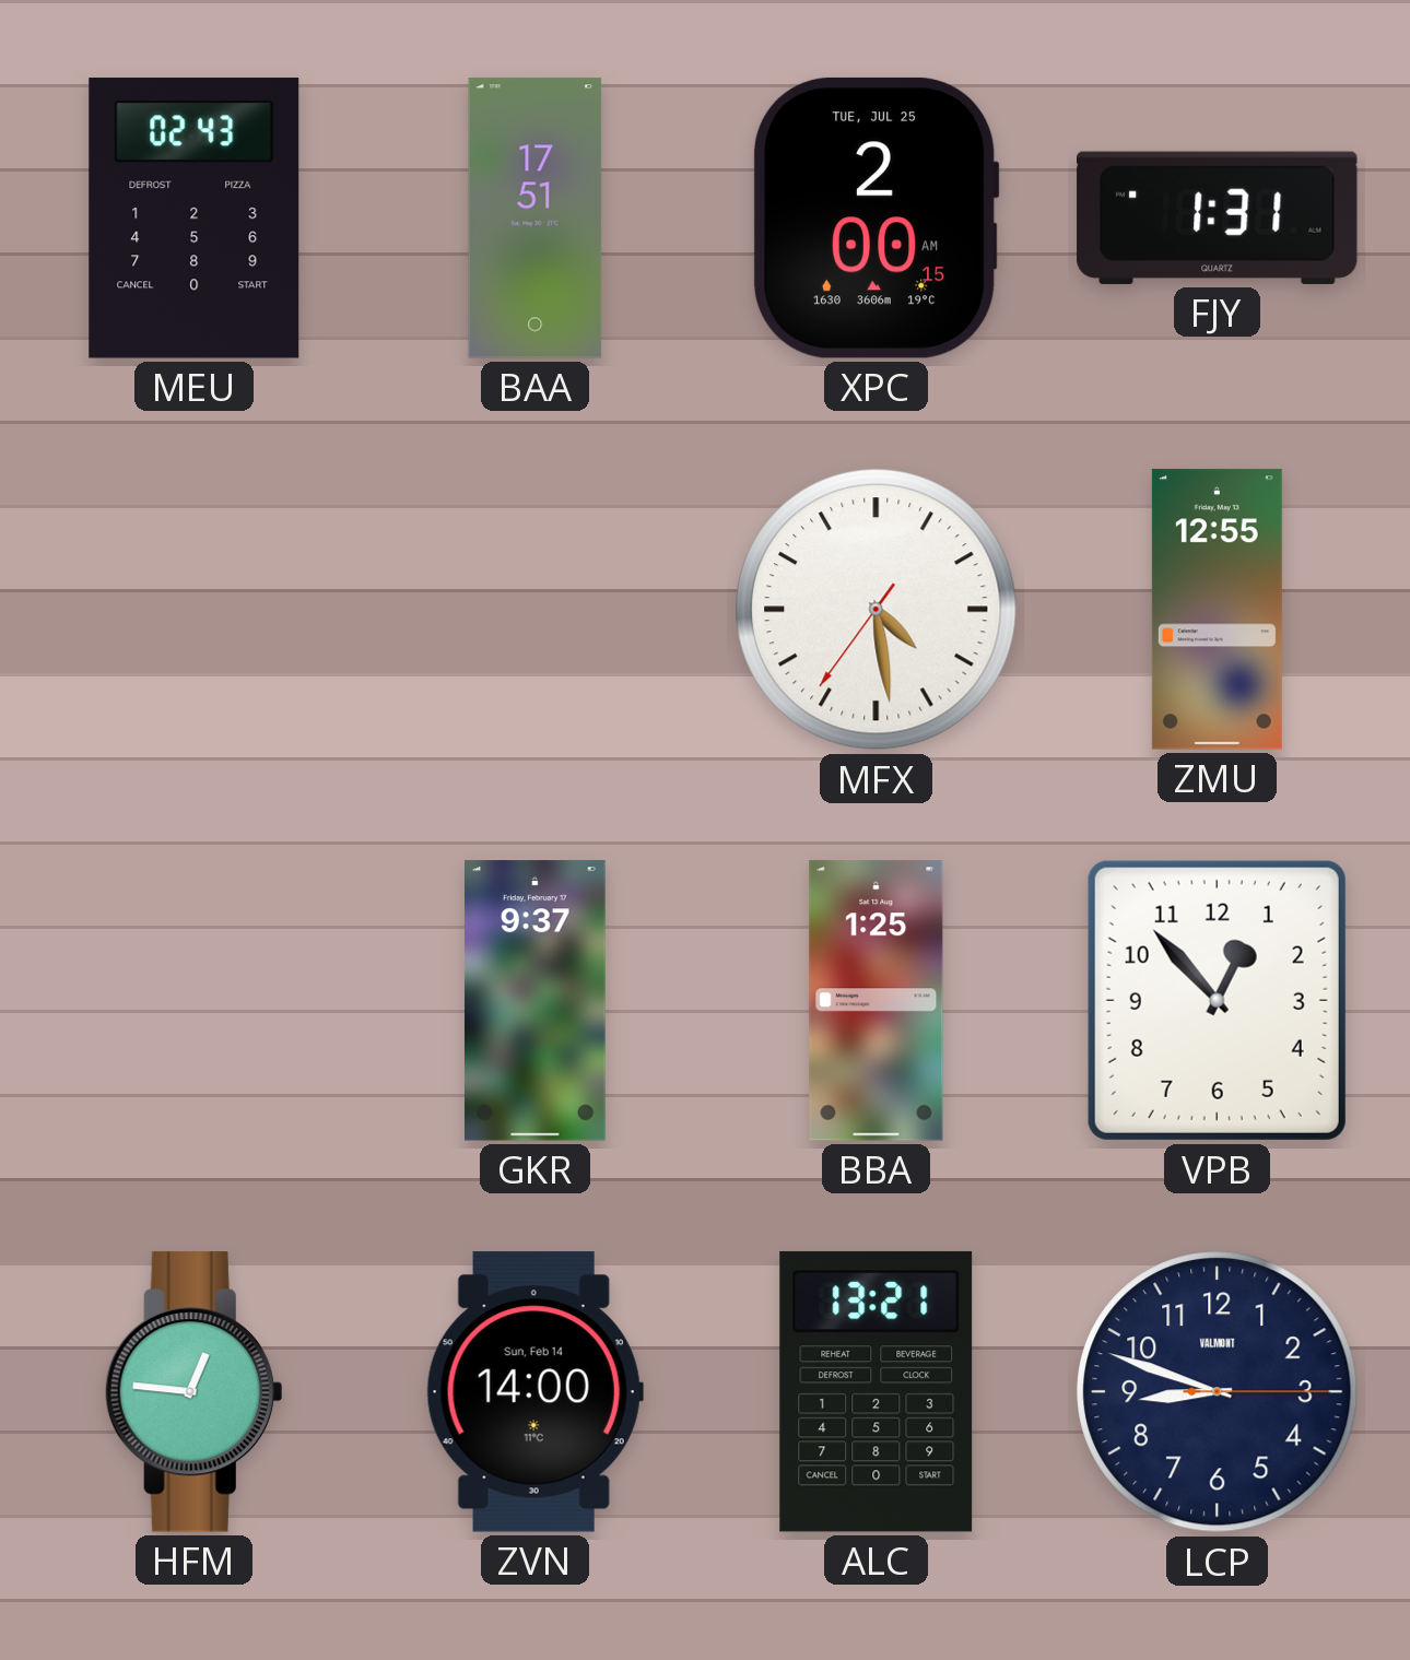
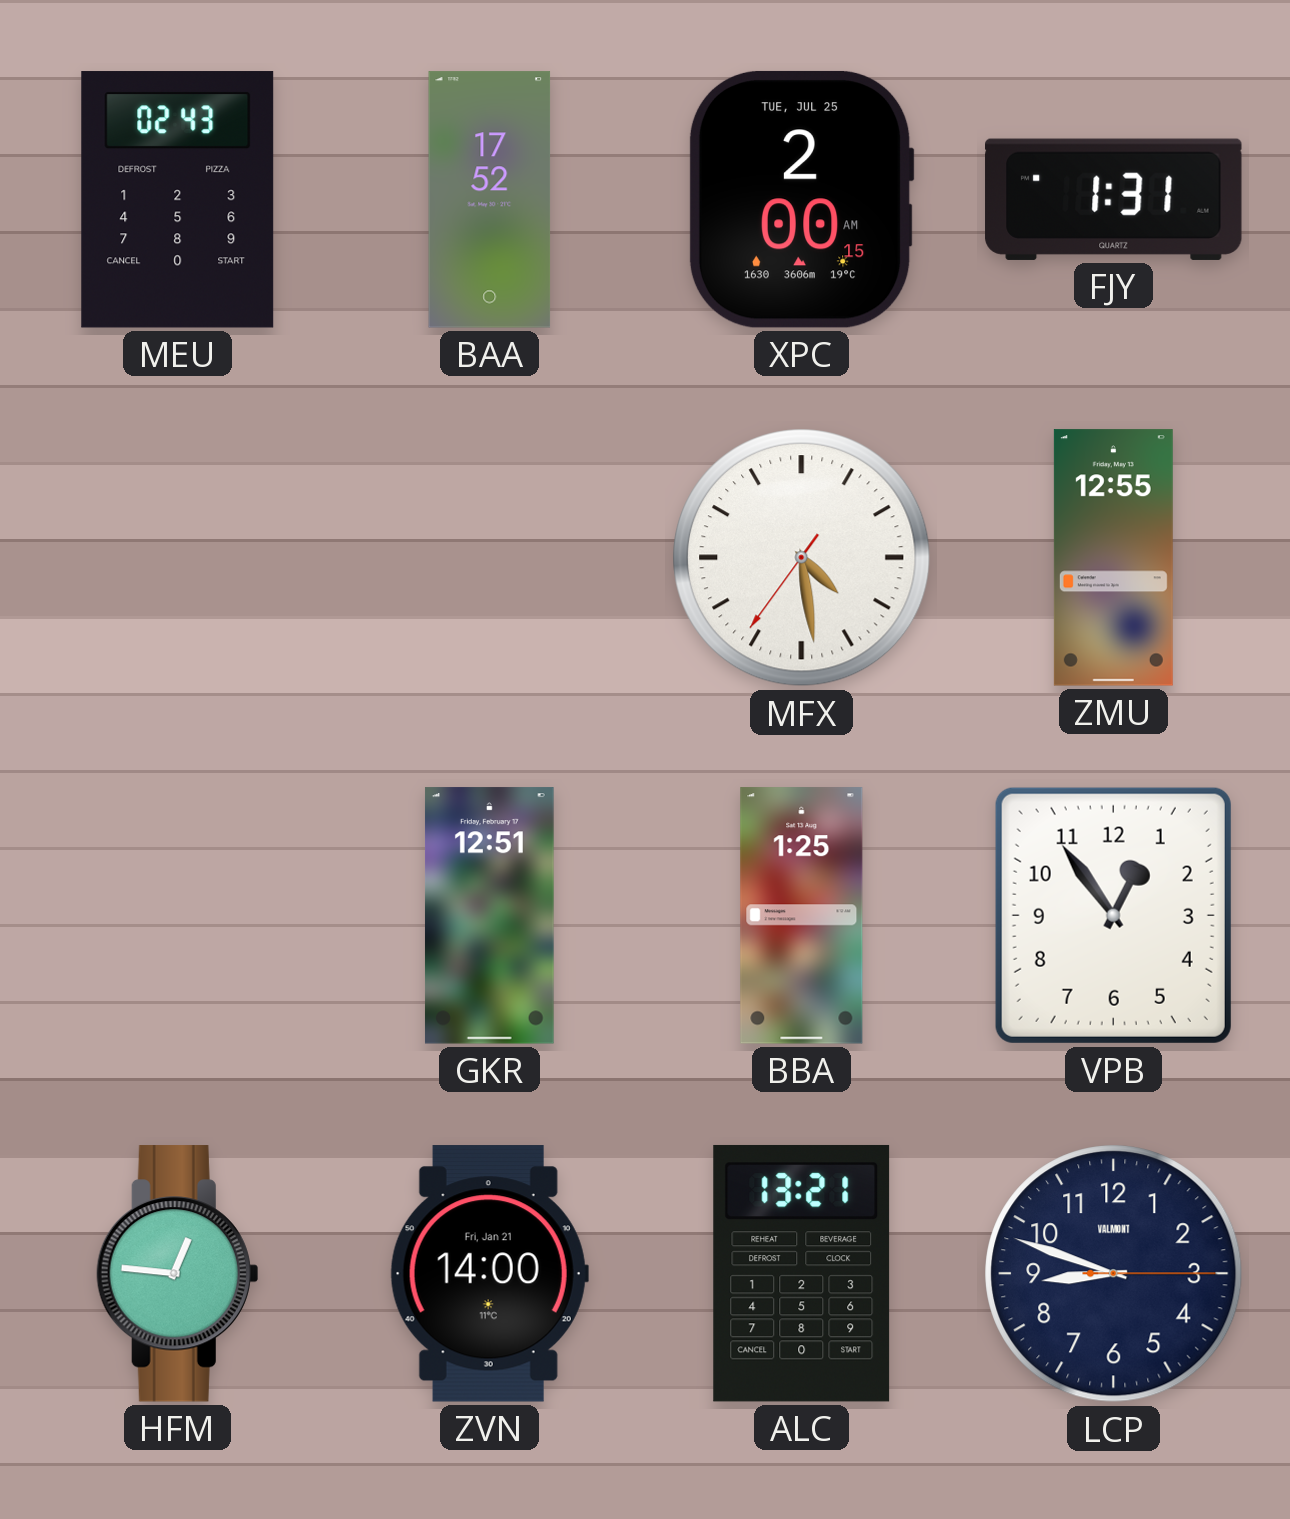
BAA: 17:51 -> 17:52
GKR: 9:37 -> 12:51
VPB: 12:53 -> 12:54
ZVN date: Sun, Feb 14 -> Fri, Jan 21
